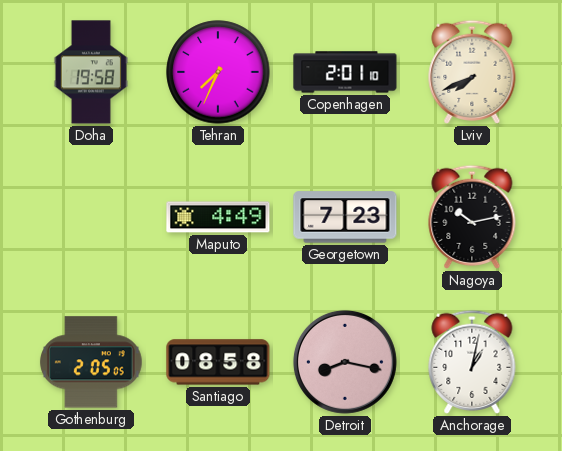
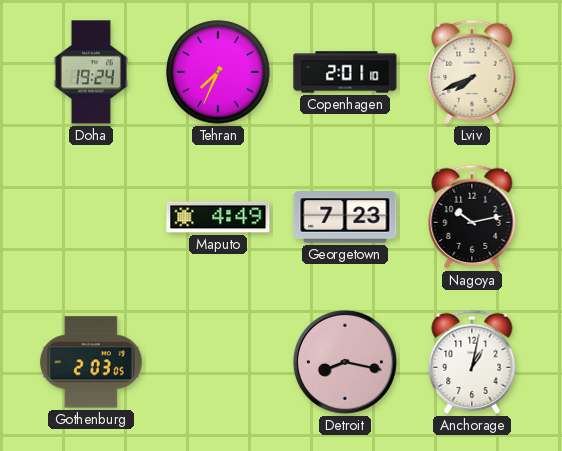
Doha: 19:58 -> 19:24
Gothenburg: 2:05 -> 2:03
Santiago: 08:58 -> none
